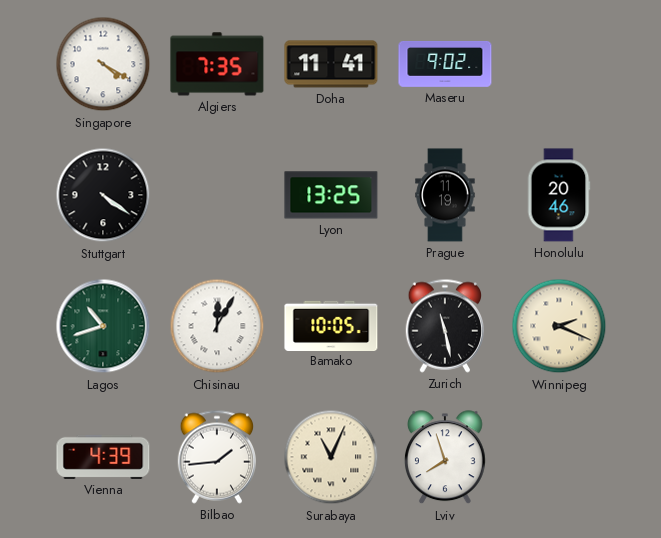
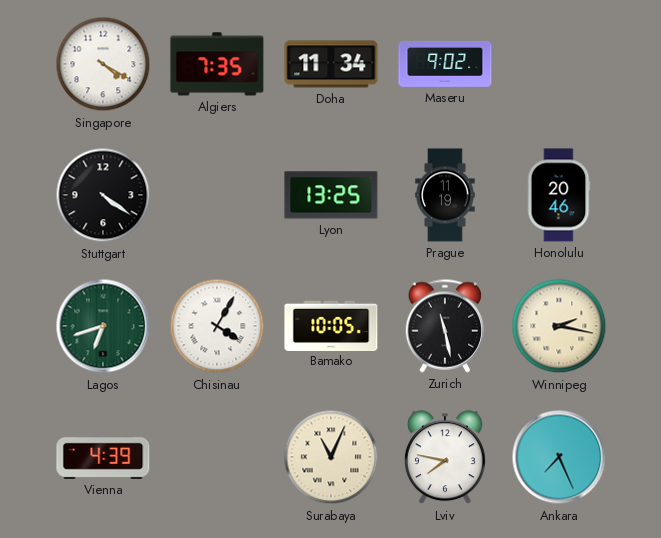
Doha: 11:41 -> 11:34
Lagos: 10:42 -> 6:42
Chisinau: 12:05 -> 4:05
Winnipeg: 2:19 -> 2:17
Bilbao: 1:44 -> none
Lviv: 7:57 -> 7:47
Ankara: none -> 7:26
